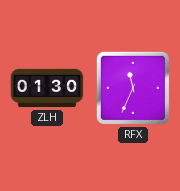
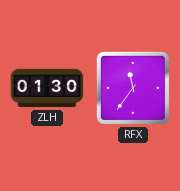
RFX: 11:34 -> 11:36
